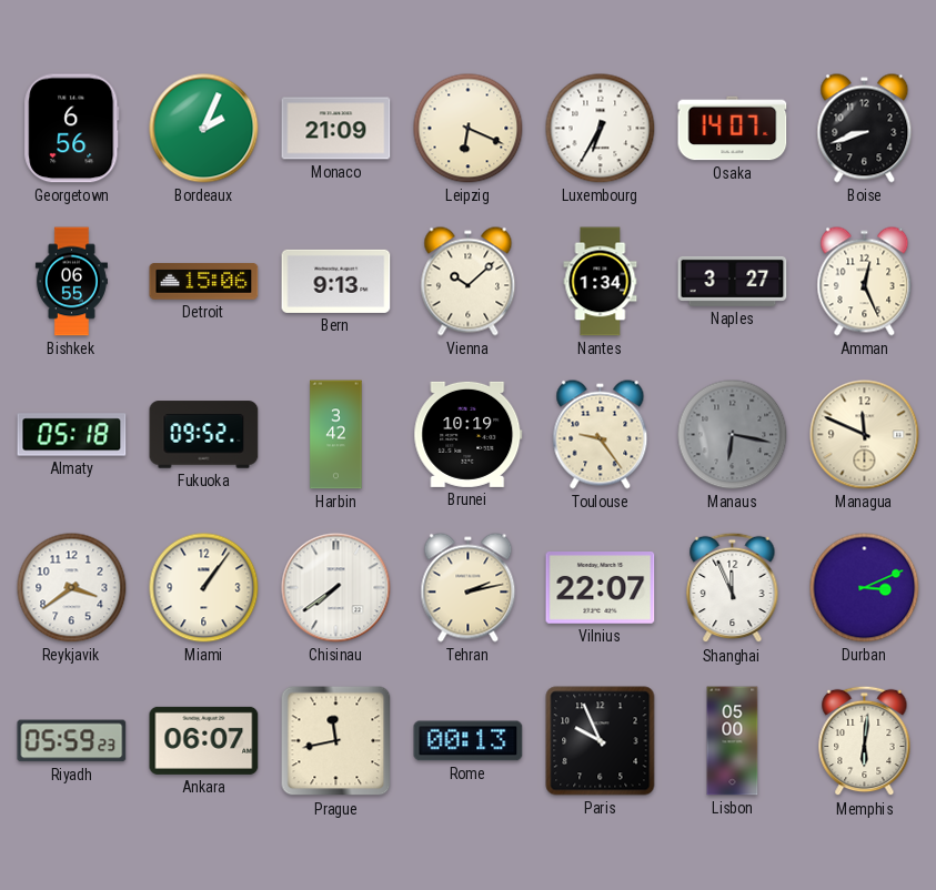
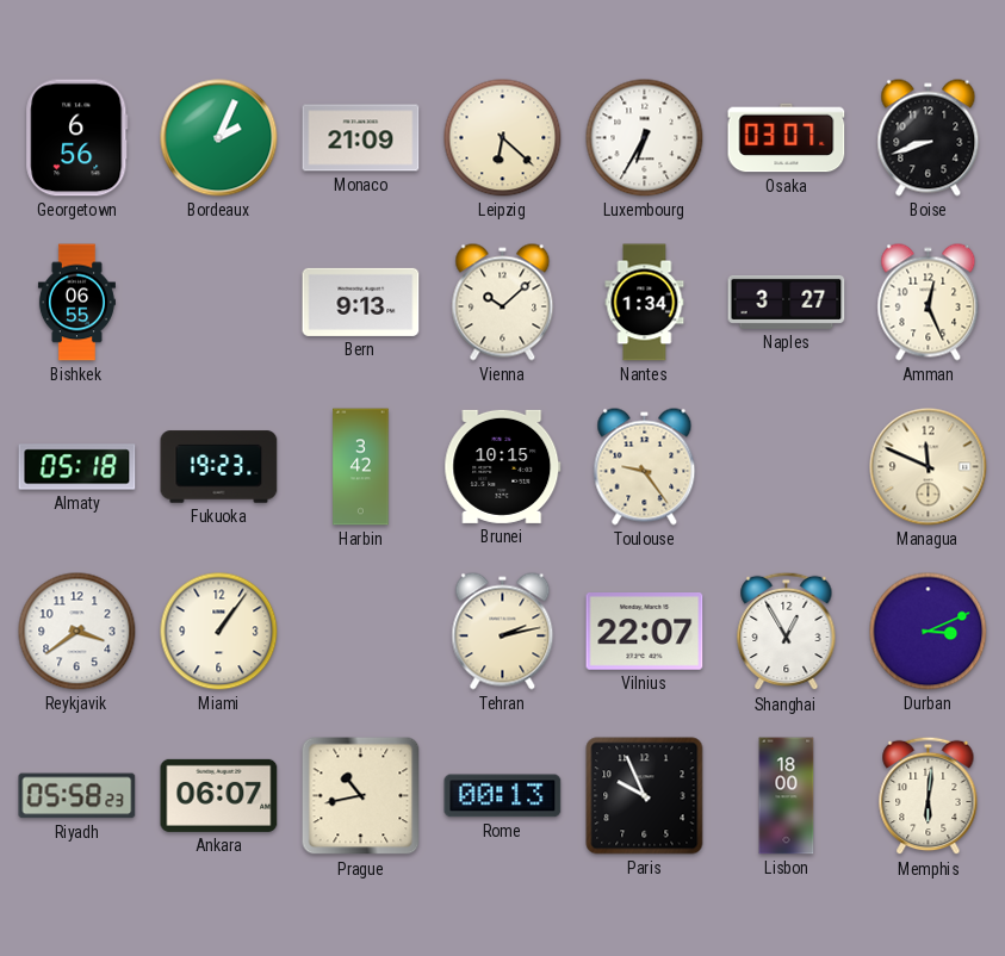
Leipzig: 6:19 -> 6:22
Osaka: 14:07 -> 03:07
Detroit: 15:06 -> none
Fukuoka: 09:52 -> 19:23
Brunei: 10:19 -> 10:15
Manaus: 6:17 -> none
Chisinau: 7:39 -> none
Shanghai: 11:56 -> 12:55
Riyadh: 05:59 -> 05:58
Prague: 11:43 -> 10:43
Lisbon: 05:00 -> 18:00
